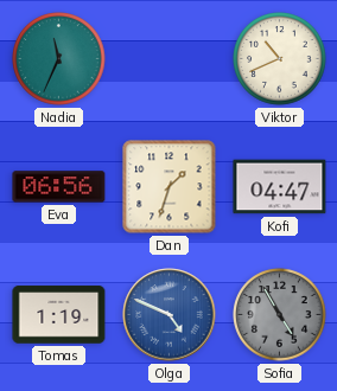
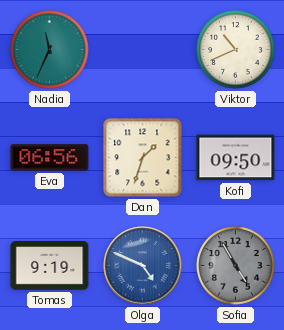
Kofi: 04:47 -> 09:50
Tomas: 1:19 -> 9:19
